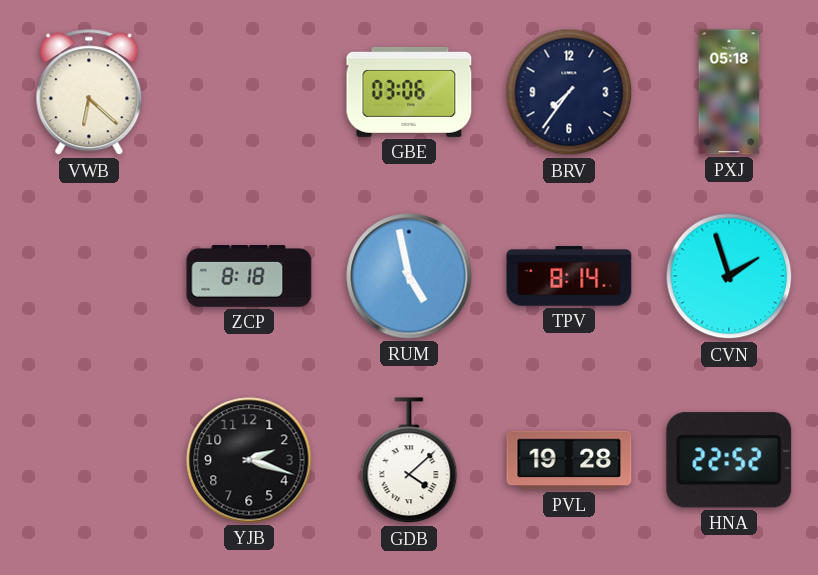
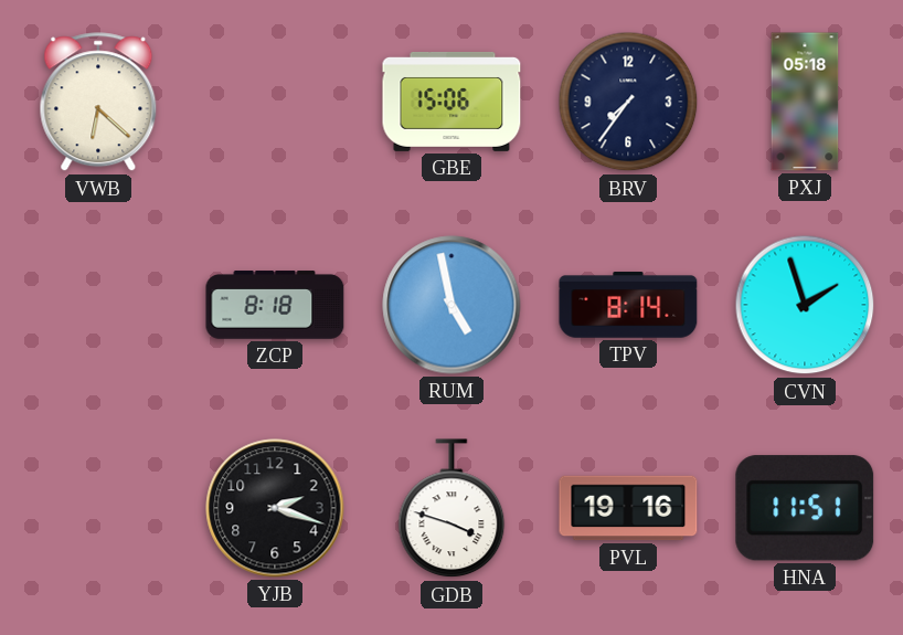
GBE: 03:06 -> 15:06
GDB: 4:08 -> 3:48
PVL: 19:28 -> 19:16
HNA: 22:52 -> 11:51
